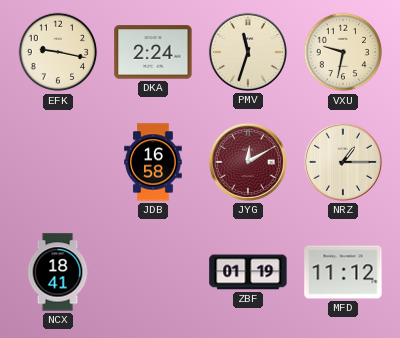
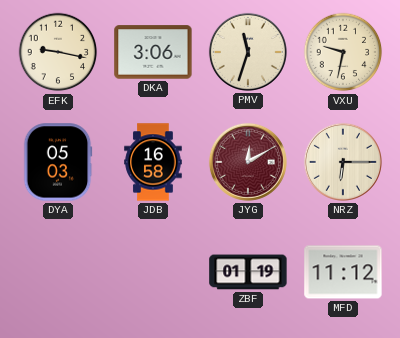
DKA: 2:24 -> 3:06
DYA: none -> 05:03
NRZ: 1:15 -> 6:15
NCX: 18:41 -> none
